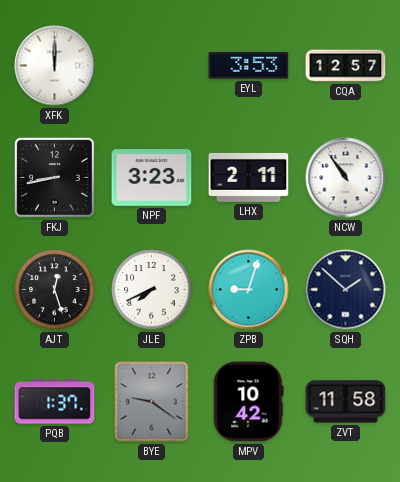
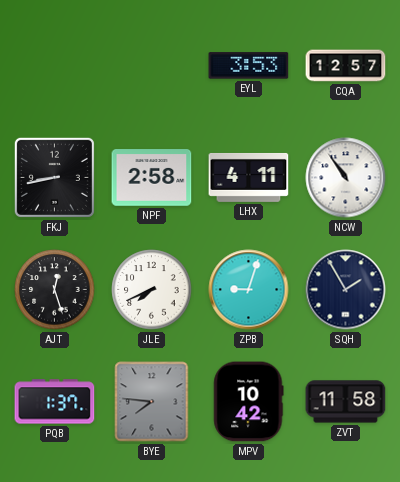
XFK: 12:00 -> none
NPF: 3:23 -> 2:58
LHX: 2:11 -> 4:11
SQH: 1:52 -> 1:55
BYE: 9:21 -> 7:46
